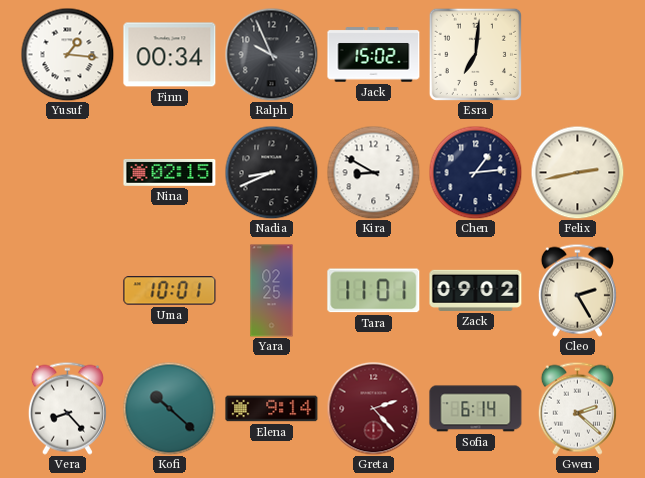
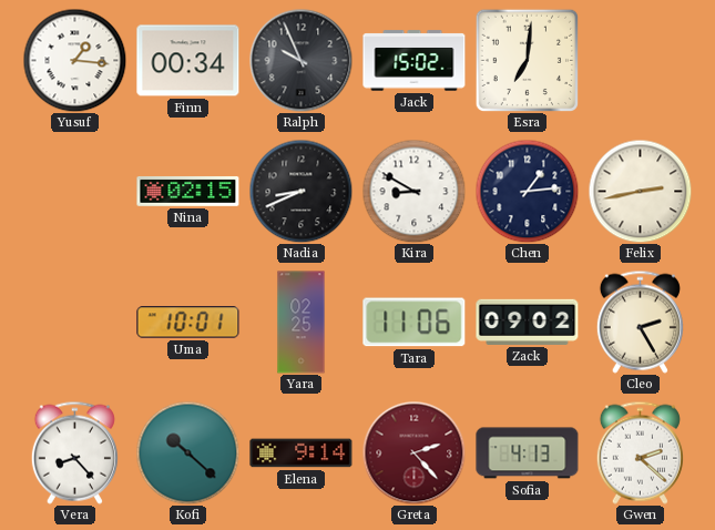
Tara: 11:01 -> 11:06
Sofia: 6:14 -> 4:13
